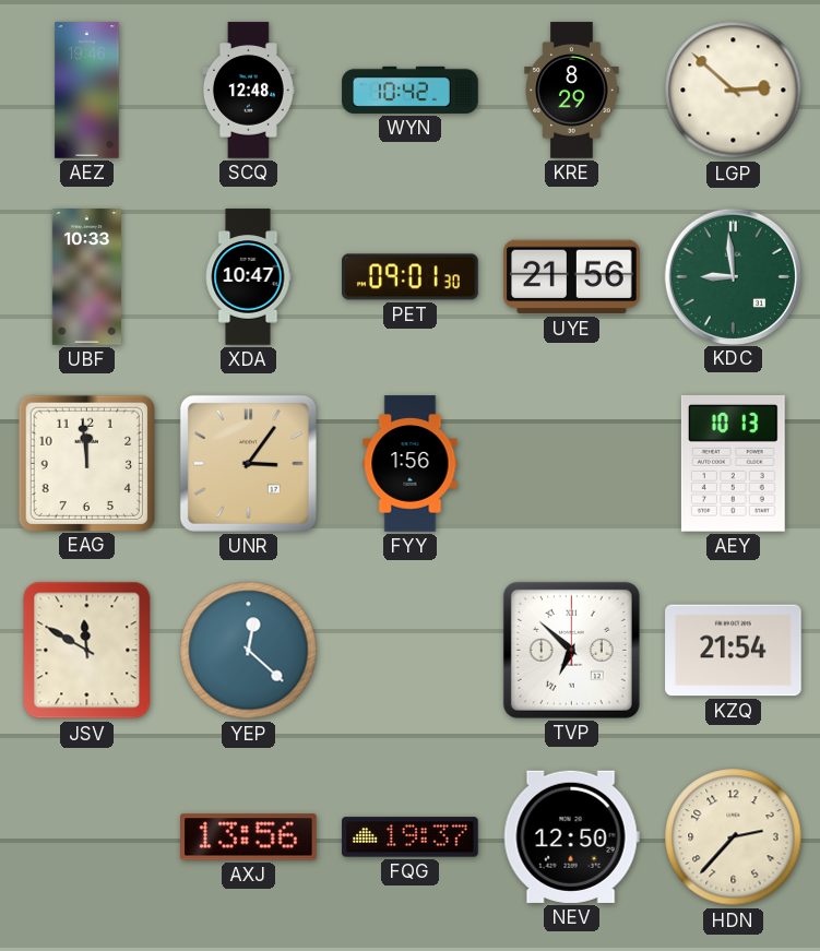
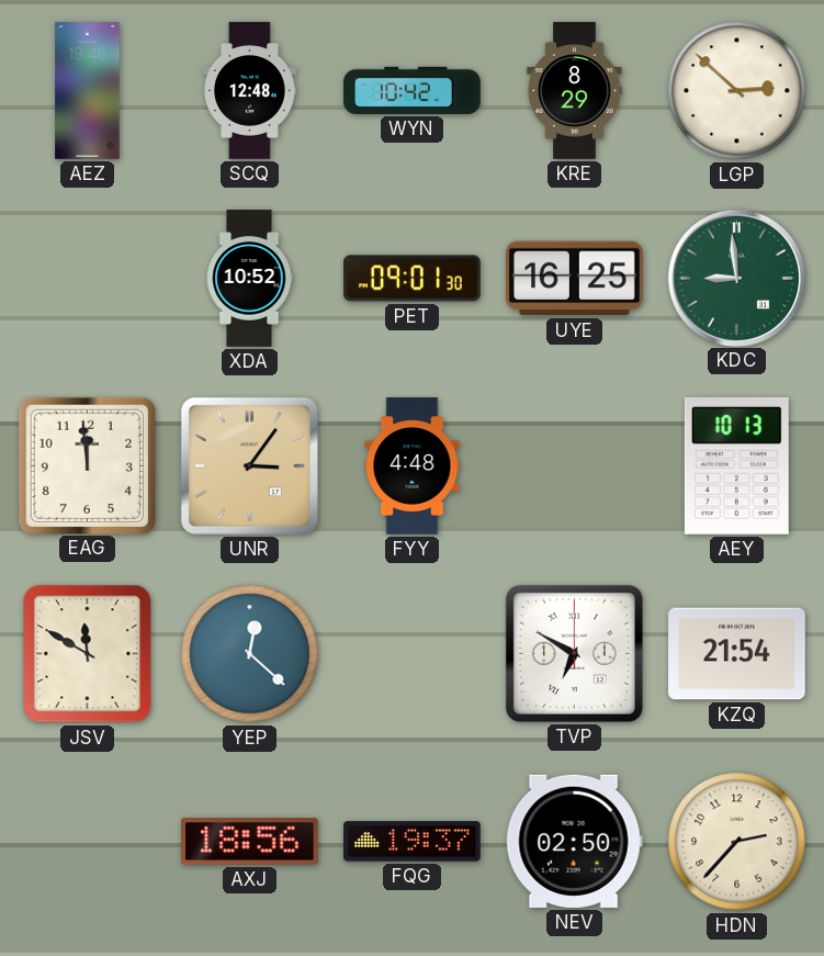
UBF: 10:33 -> none
XDA: 10:47 -> 10:52
UYE: 21:56 -> 16:25
FYY: 1:56 -> 4:48
TVP: 6:52 -> 6:50
AXJ: 13:56 -> 18:56
NEV: 12:50 -> 02:50
